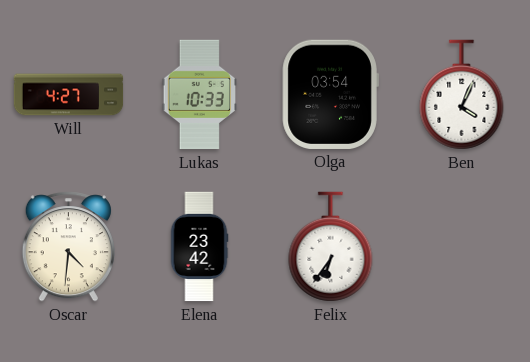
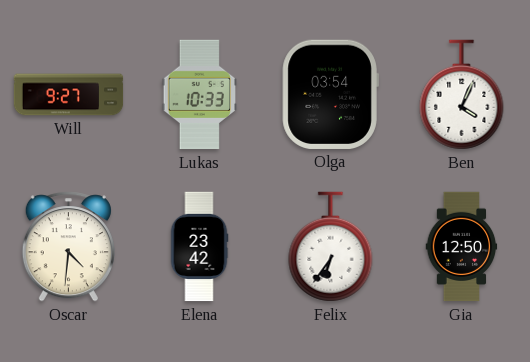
Will: 4:27 -> 9:27
Gia: none -> 12:50
